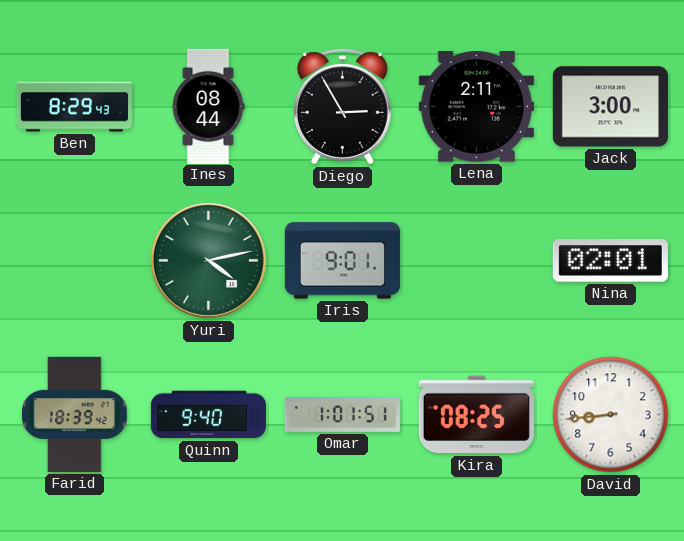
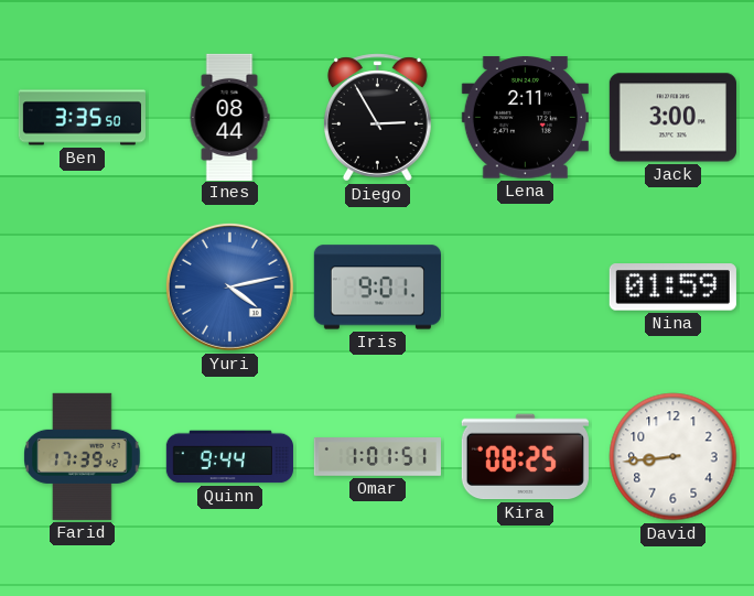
Ben: 8:29 -> 3:35
Yuri dial: green -> blue
Nina: 02:01 -> 01:59
Farid: 18:39 -> 17:39
Quinn: 9:40 -> 9:44
